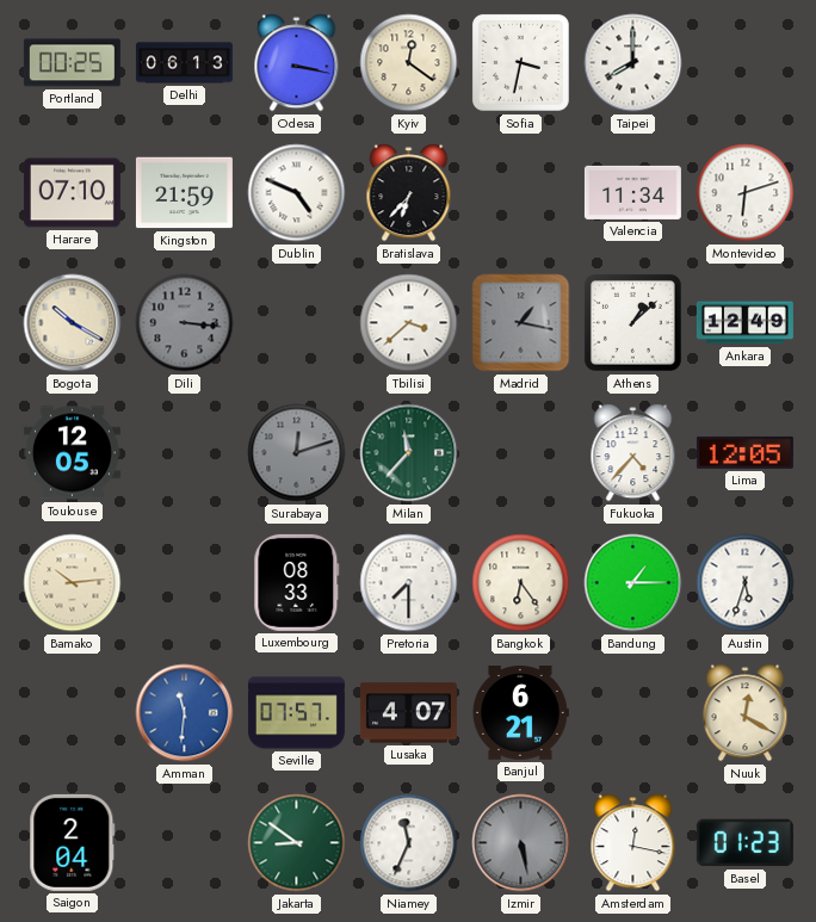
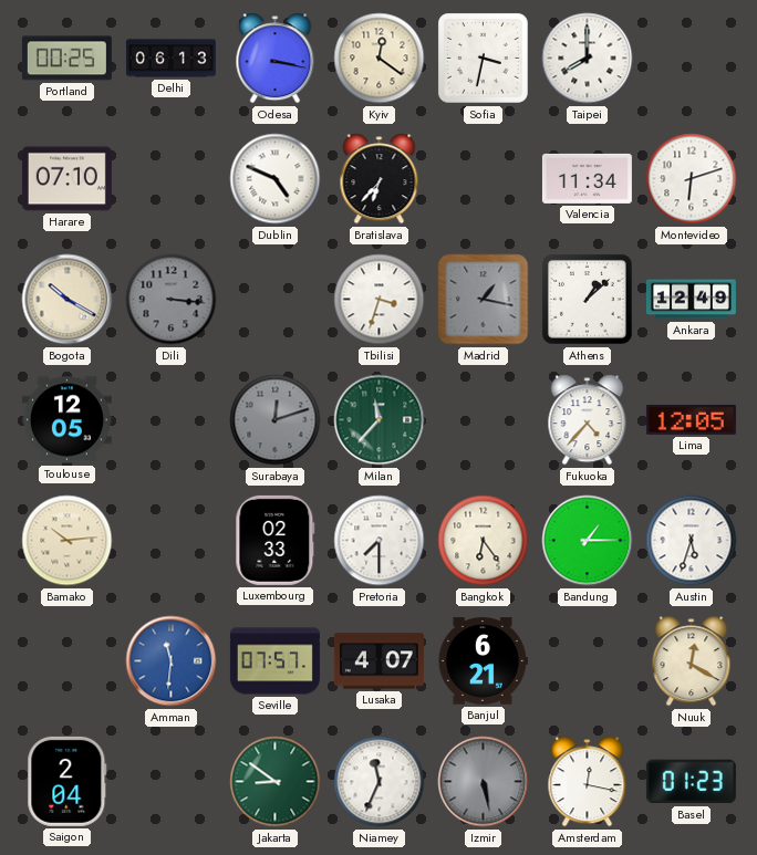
Kingston: 21:59 -> none
Tbilisi: 3:38 -> 3:33
Luxembourg: 08:33 -> 02:33
